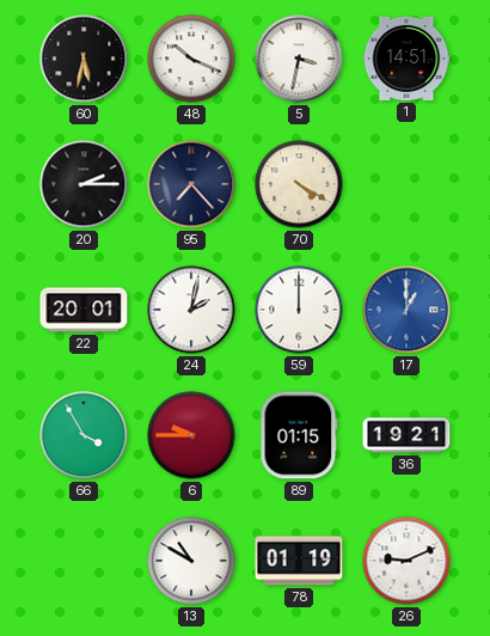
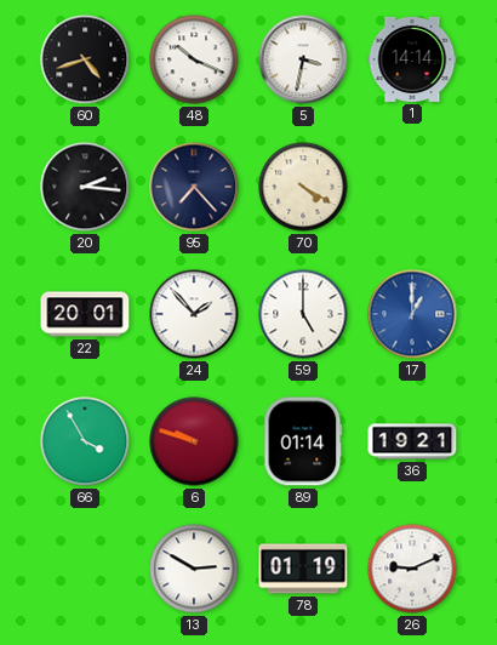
60: 5:32 -> 4:42
1: 14:51 -> 14:14
20: 2:15 -> 2:16
24: 2:02 -> 1:53
59: 12:00 -> 5:00
6: 9:45 -> 9:48
89: 01:15 -> 01:14
13: 10:50 -> 2:50
